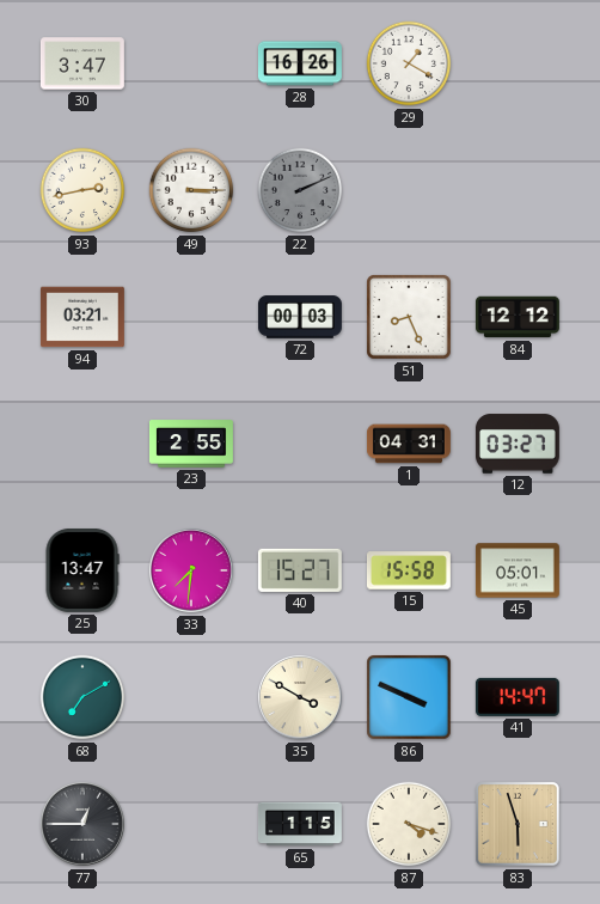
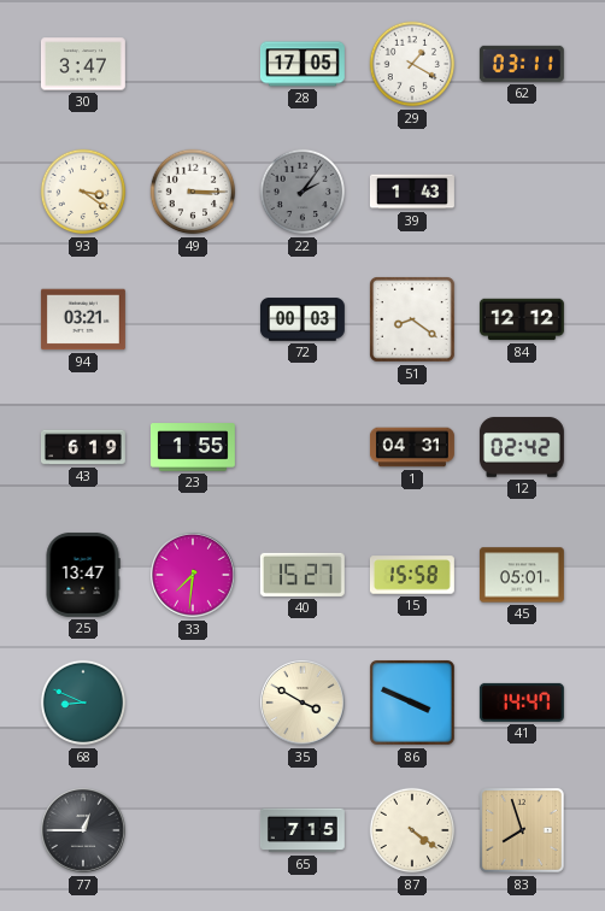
28: 16:26 -> 17:05
62: none -> 03:11
93: 2:43 -> 3:21
22: 2:11 -> 2:06
39: none -> 1:43
51: 8:26 -> 8:21
43: none -> 6:19
23: 2:55 -> 1:55
12: 03:27 -> 02:42
68: 7:10 -> 8:49
65: 1:15 -> 7:15
87: 4:18 -> 4:21
83: 5:57 -> 7:57
